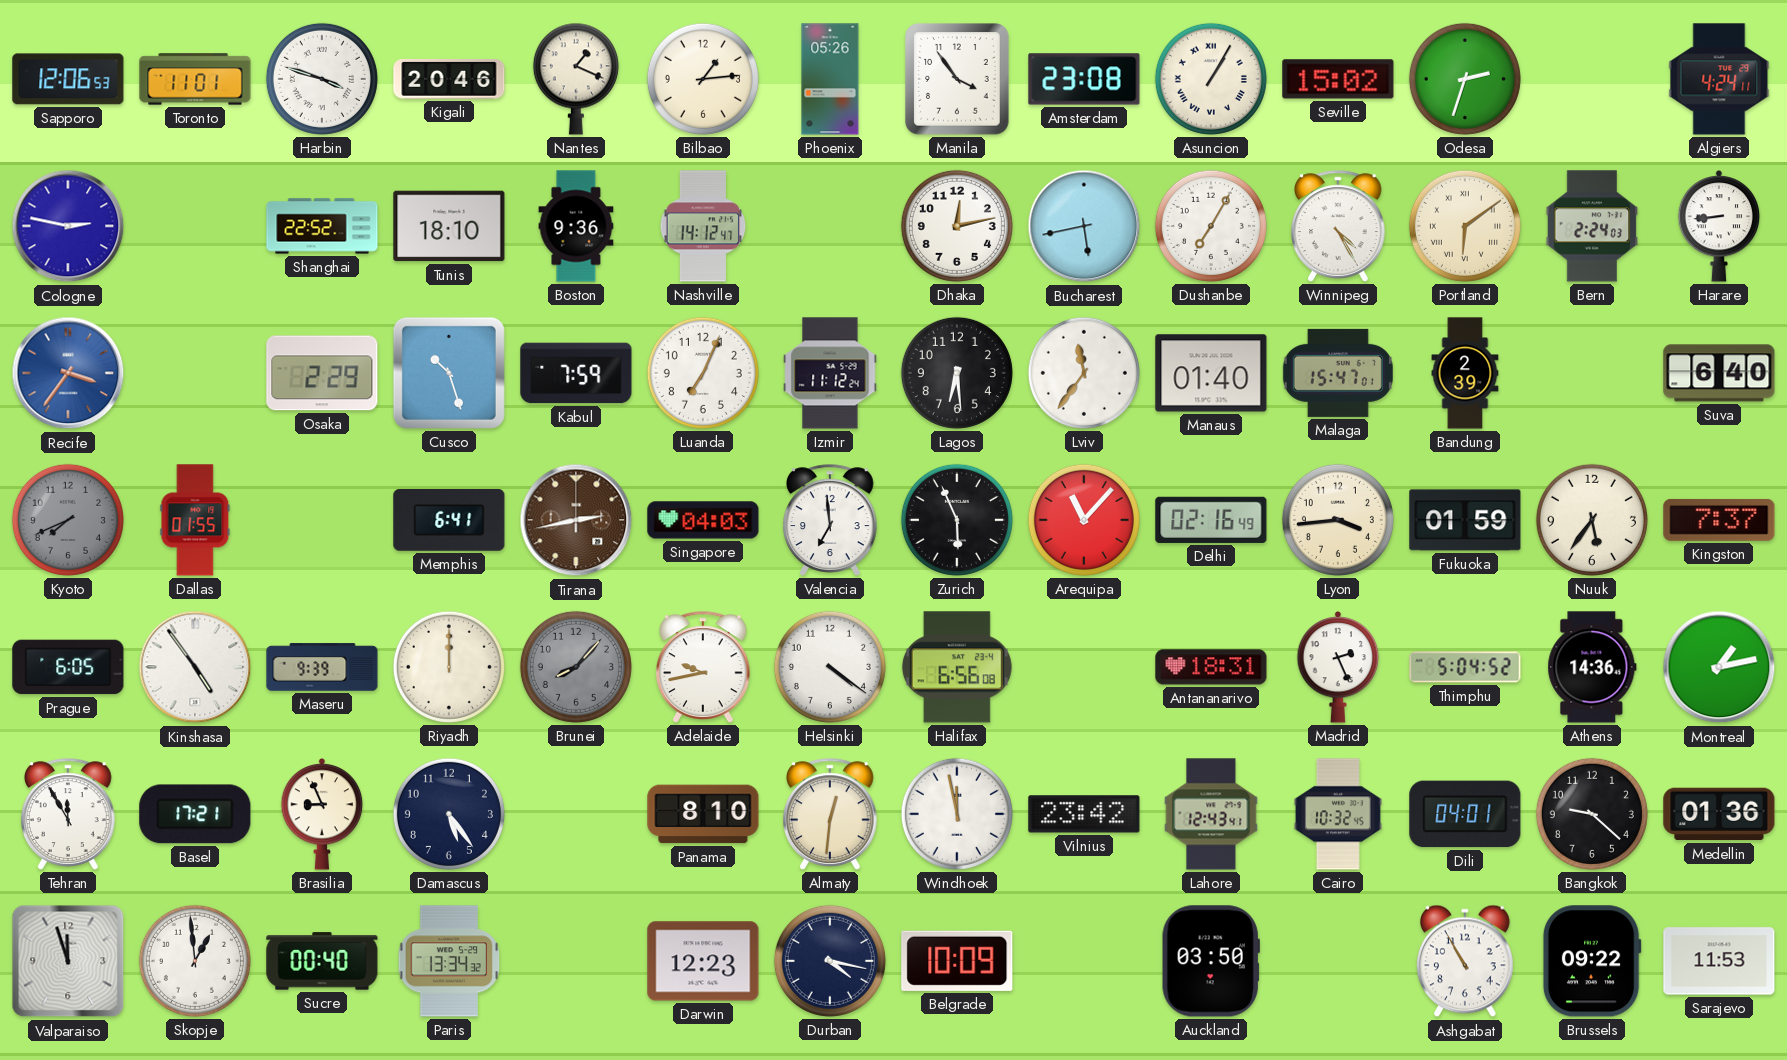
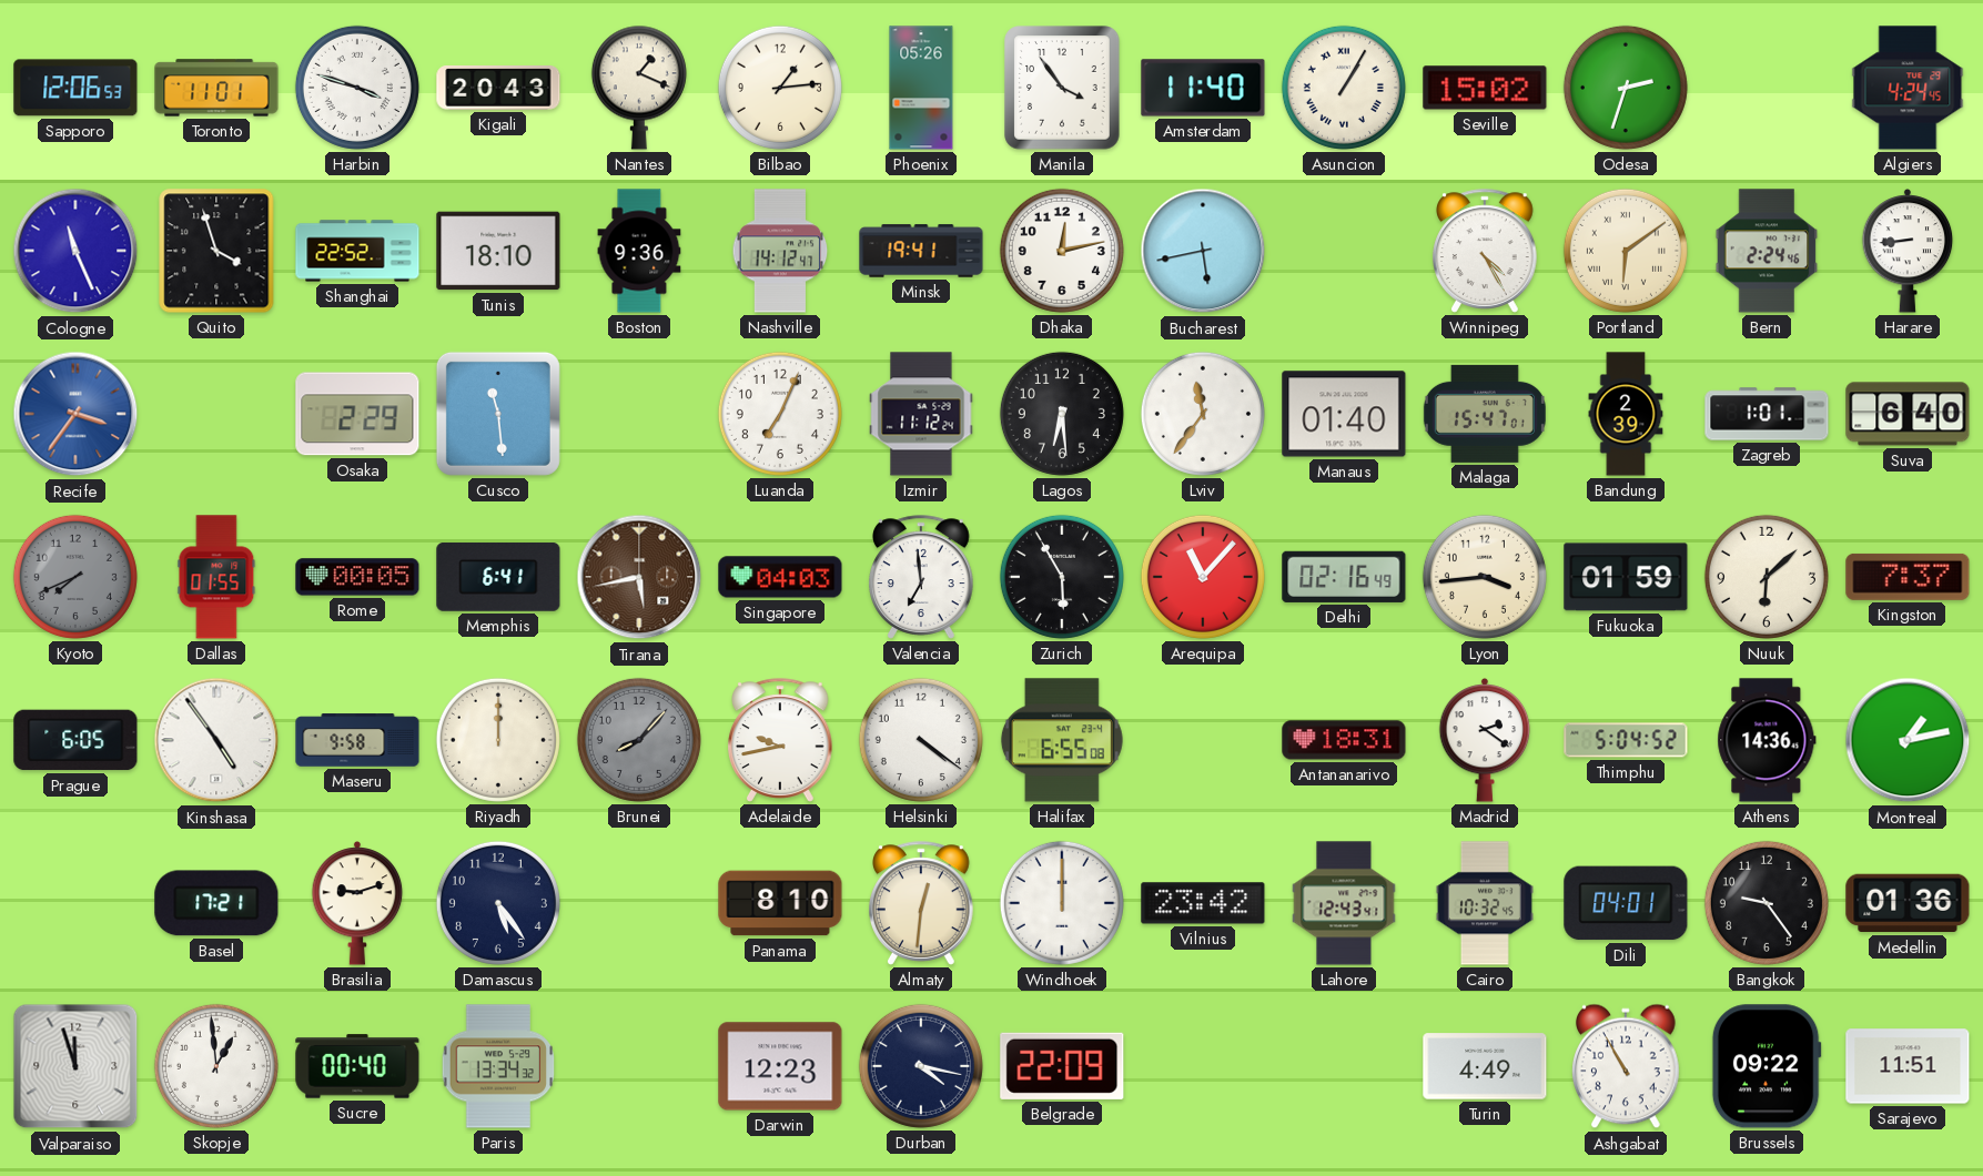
Kigali: 20:46 -> 20:43
Amsterdam: 23:08 -> 11:40
Algiers: 4:24:11 -> 4:24:45
Cologne: 2:47 -> 11:26
Quito: none -> 3:57
Minsk: none -> 19:41
Dushanbe: 7:05 -> none
Bern: 2:24:03 -> 2:24:46
Cusco: 10:27 -> 11:29
Kabul: 7:59 -> none
Zagreb: none -> 1:01
Rome: none -> 00:05
Tirana: 2:43 -> 5:43
Zurich: 5:56 -> 5:55
Nuuk: 5:36 -> 6:08
Maseru: 9:39 -> 9:58
Halifax: 6:56 -> 6:55
Madrid: 2:26 -> 2:21
Tehran: 11:55 -> none
Brasilia: 8:56 -> 9:12
Windhoek: 11:58 -> 12:00
Bangkok: 9:22 -> 9:24
Belgrade: 10:09 -> 22:09
Auckland: 03:50 -> none
Turin: none -> 4:49
Sarajevo: 11:53 -> 11:51
